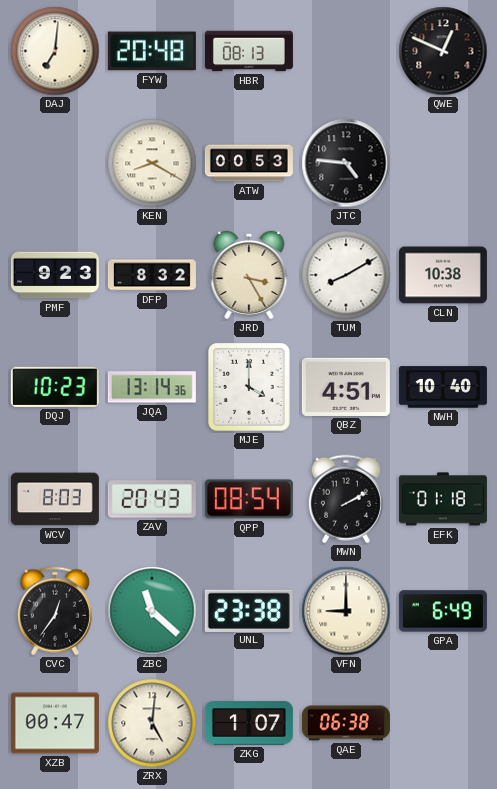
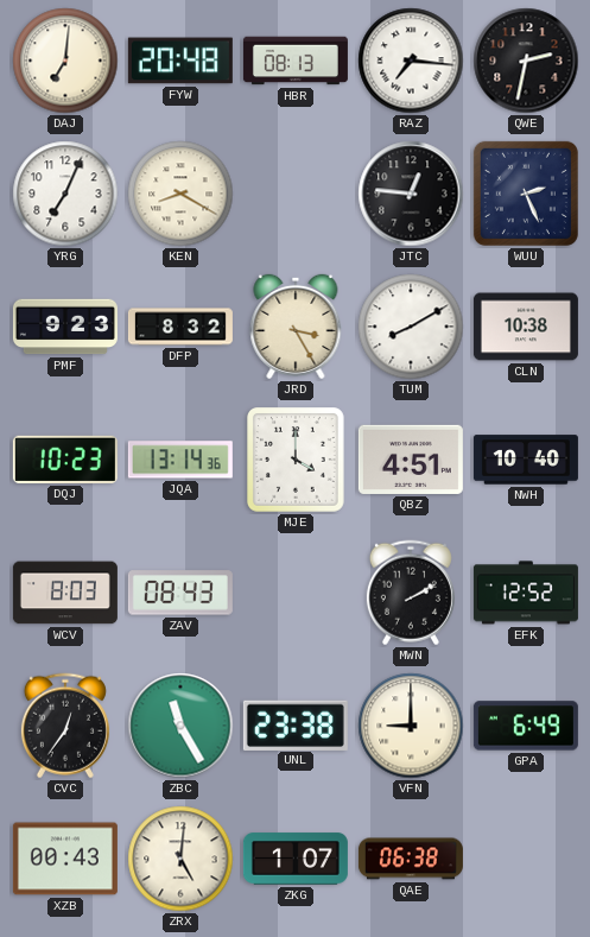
RAZ: none -> 7:16
QWE: 12:49 -> 2:32
YRG: none -> 7:04
ATW: 00:53 -> none
JTC: 4:46 -> 12:46
WUU: none -> 2:26
ZAV: 20:43 -> 08:43
QPP: 08:54 -> none
EFK: 01:18 -> 12:52
ZBC: 11:22 -> 11:25
XZB: 00:47 -> 00:43
